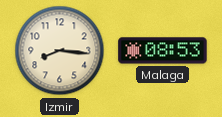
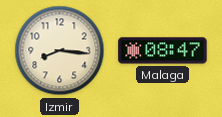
Malaga: 08:53 -> 08:47
